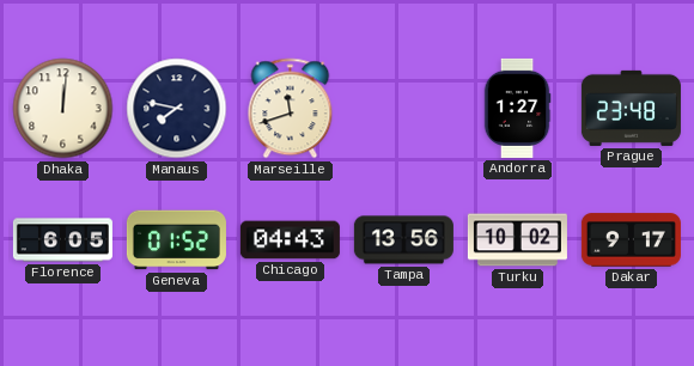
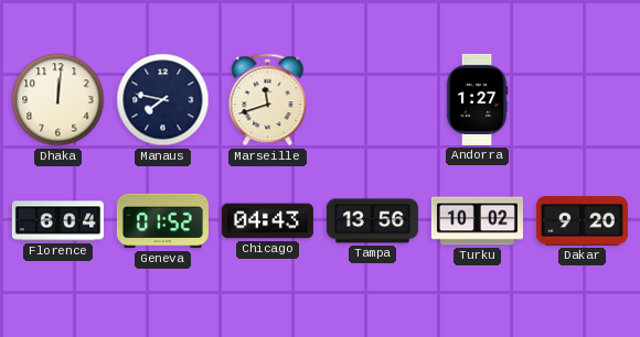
Prague: 23:48 -> none
Florence: 6:05 -> 6:04
Dakar: 9:17 -> 9:20
